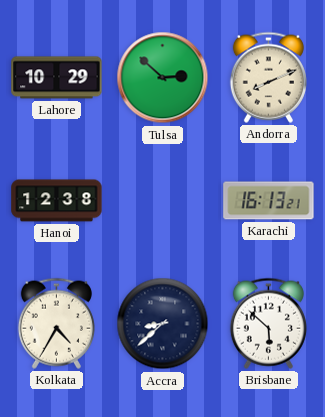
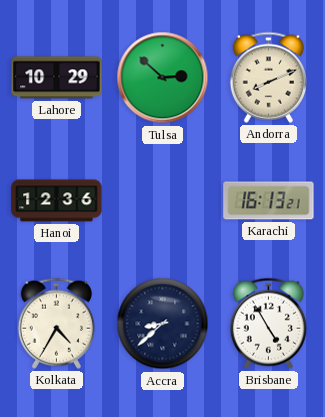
Hanoi: 12:38 -> 12:36
Brisbane: 5:52 -> 4:55
